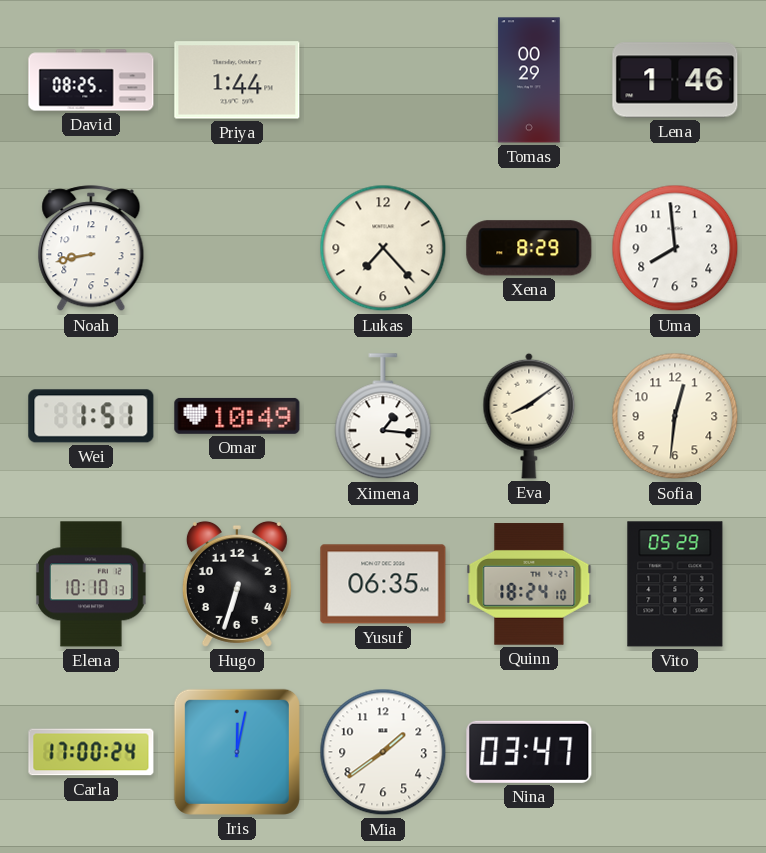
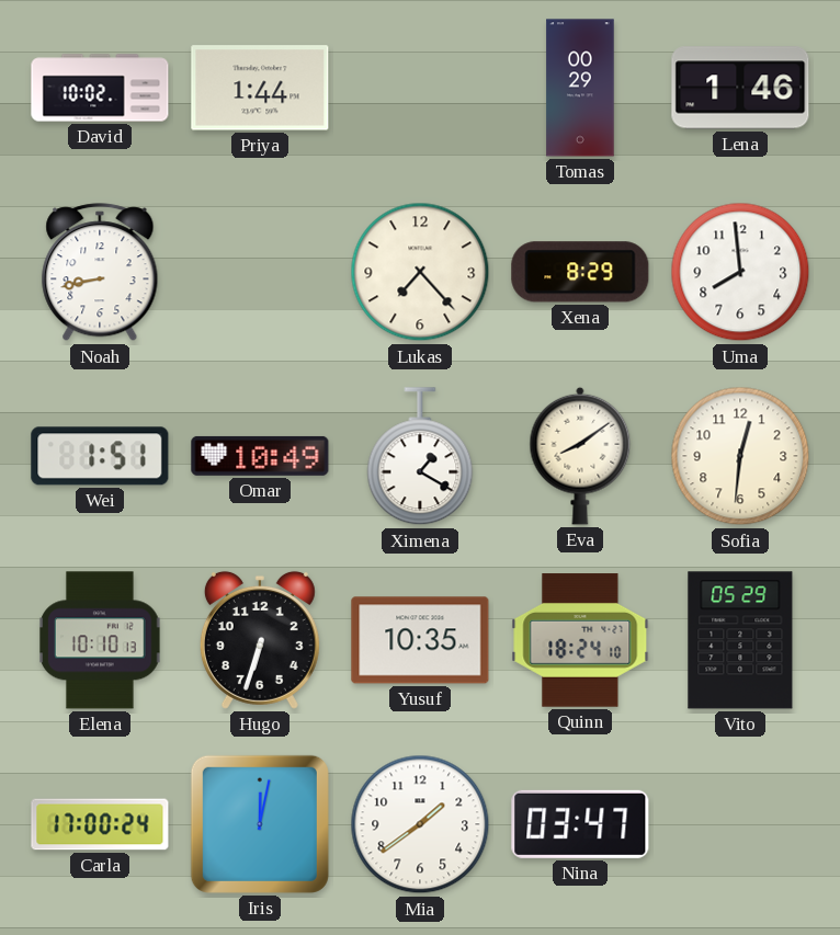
David: 08:25 -> 10:02
Ximena: 1:16 -> 1:20
Yusuf: 06:35 -> 10:35
